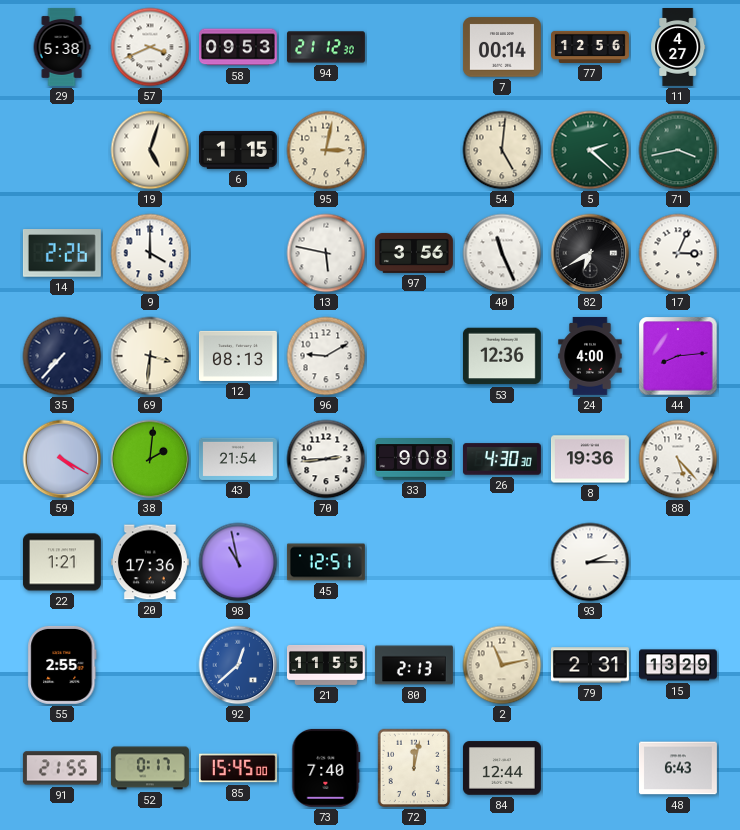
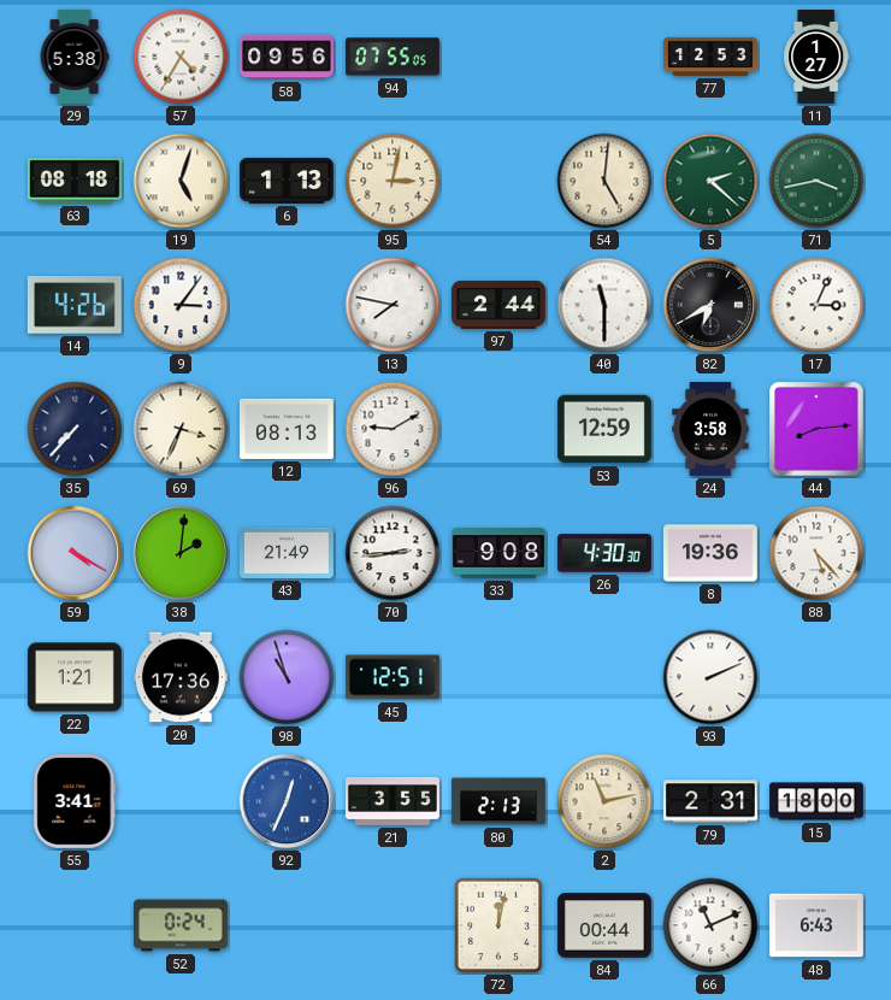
57: 3:41 -> 4:35
58: 09:53 -> 09:56
94: 21:12 -> 07:55
7: 00:14 -> none
77: 12:56 -> 12:53
11: 4:27 -> 1:27
63: none -> 08:18
6: 1:15 -> 1:13
14: 2:26 -> 4:26
9: 4:00 -> 3:06
13: 5:47 -> 7:47
97: 3:56 -> 2:44
40: 11:26 -> 11:30
69: 3:31 -> 3:34
53: 12:36 -> 12:59
24: 4:00 -> 3:58
43: 21:54 -> 21:49
98: 10:58 -> 10:57
93: 2:15 -> 2:11
55: 2:55 -> 3:41
92: 12:38 -> 12:34
21: 11:55 -> 3:55
15: 13:29 -> 18:00
91: 21:55 -> none
52: 0:17 -> 0:24
85: 15:45 -> none
73: 7:40 -> none
84: 12:44 -> 00:44
66: none -> 11:11
